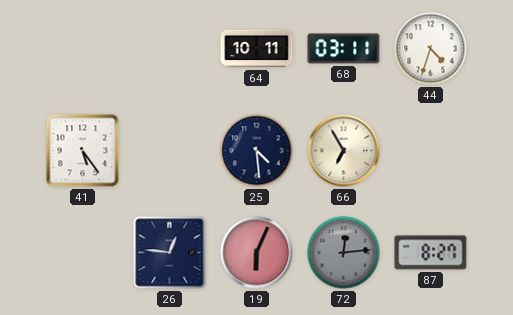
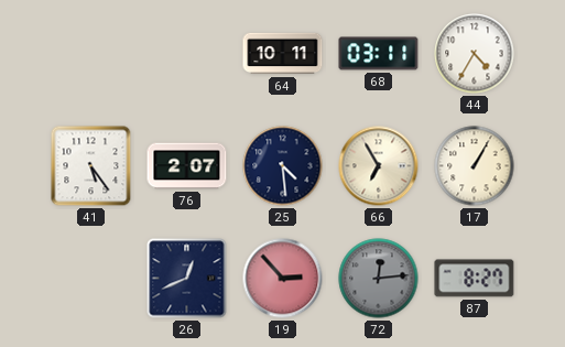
44: 4:33 -> 4:35
76: none -> 2:07
17: none -> 1:05
26: 12:46 -> 12:41
19: 6:04 -> 2:53
